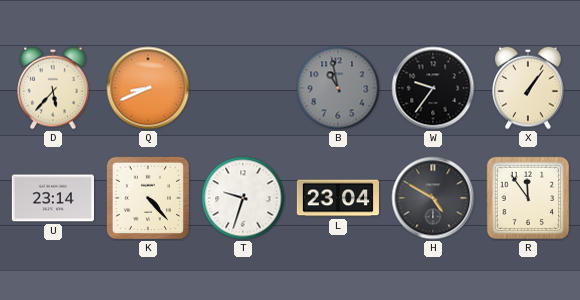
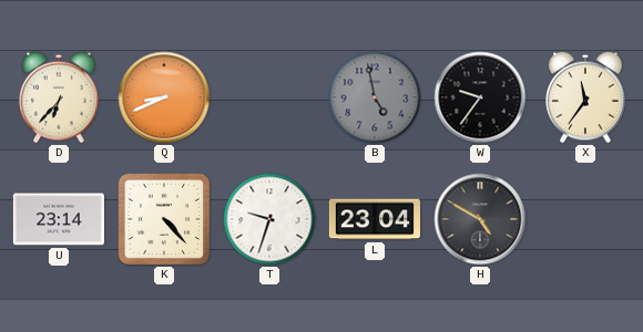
D: 5:37 -> 6:37
B: 10:58 -> 4:58
X: 1:06 -> 11:36
R: 11:54 -> none
